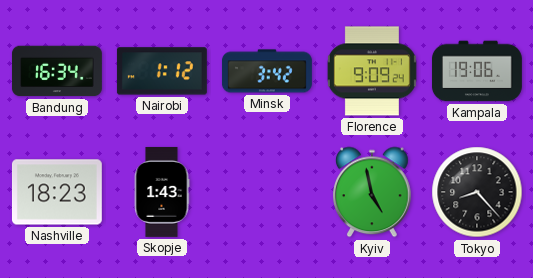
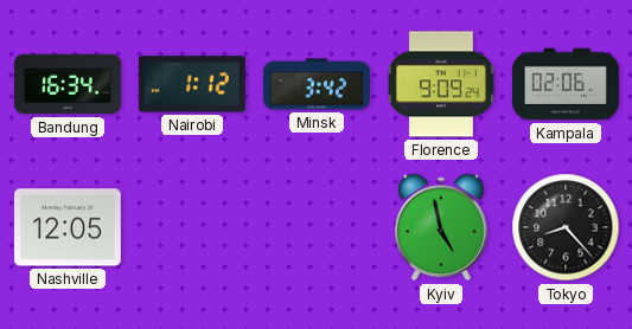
Kampala: 19:06 -> 02:06
Nashville: 18:23 -> 12:05
Skopje: 1:43 -> none
